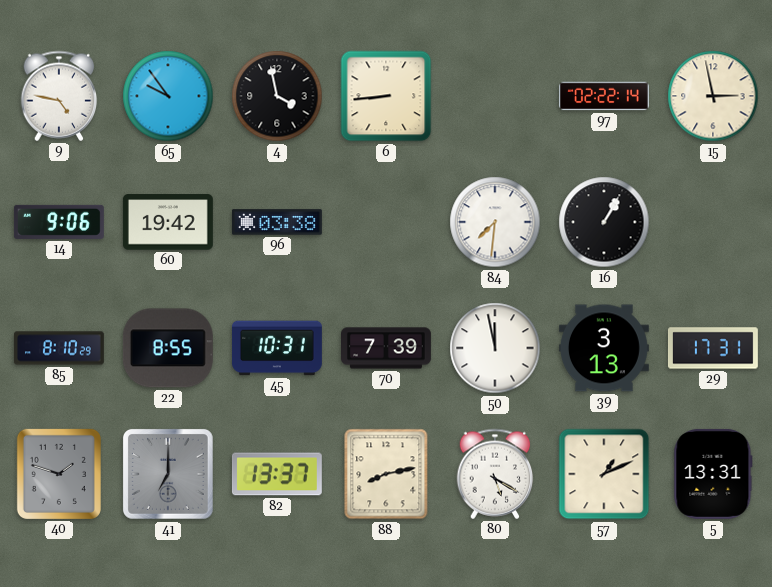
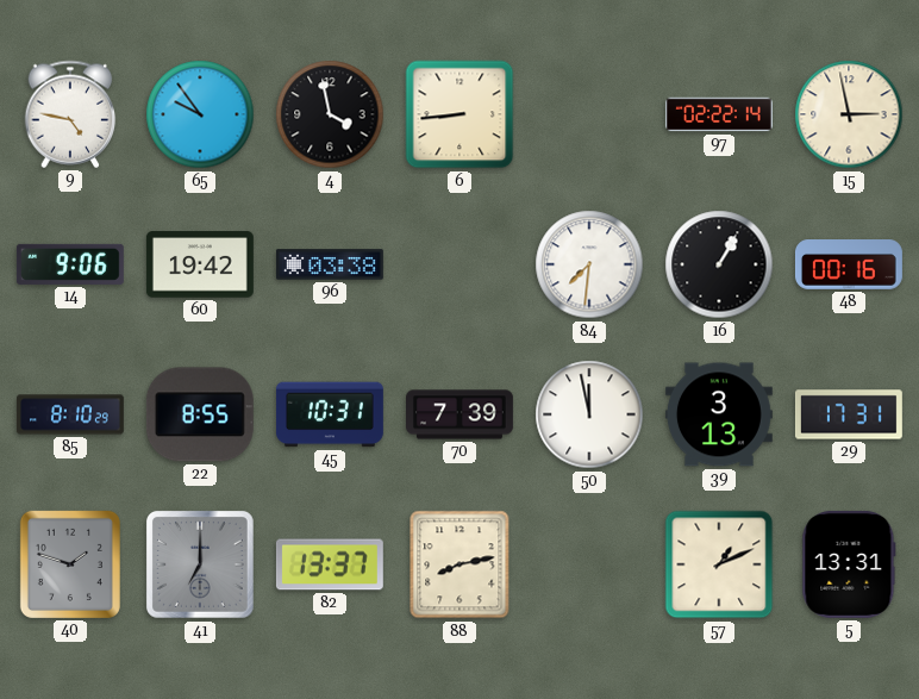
48: none -> 00:16
80: 5:20 -> none
